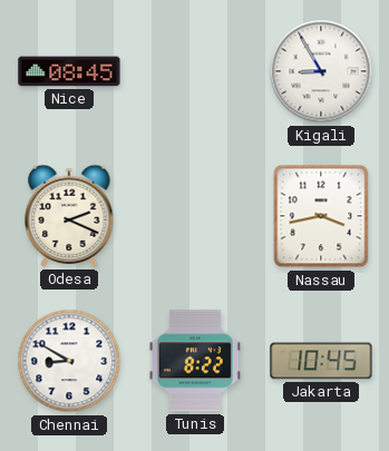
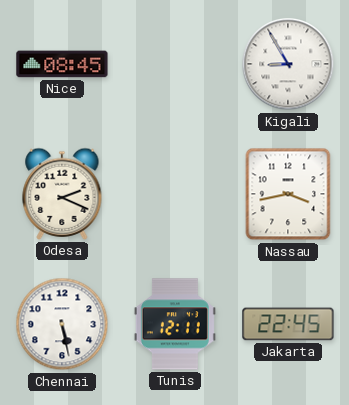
Chennai: 8:50 -> 5:28
Tunis: 8:22 -> 12:11
Jakarta: 10:45 -> 22:45
